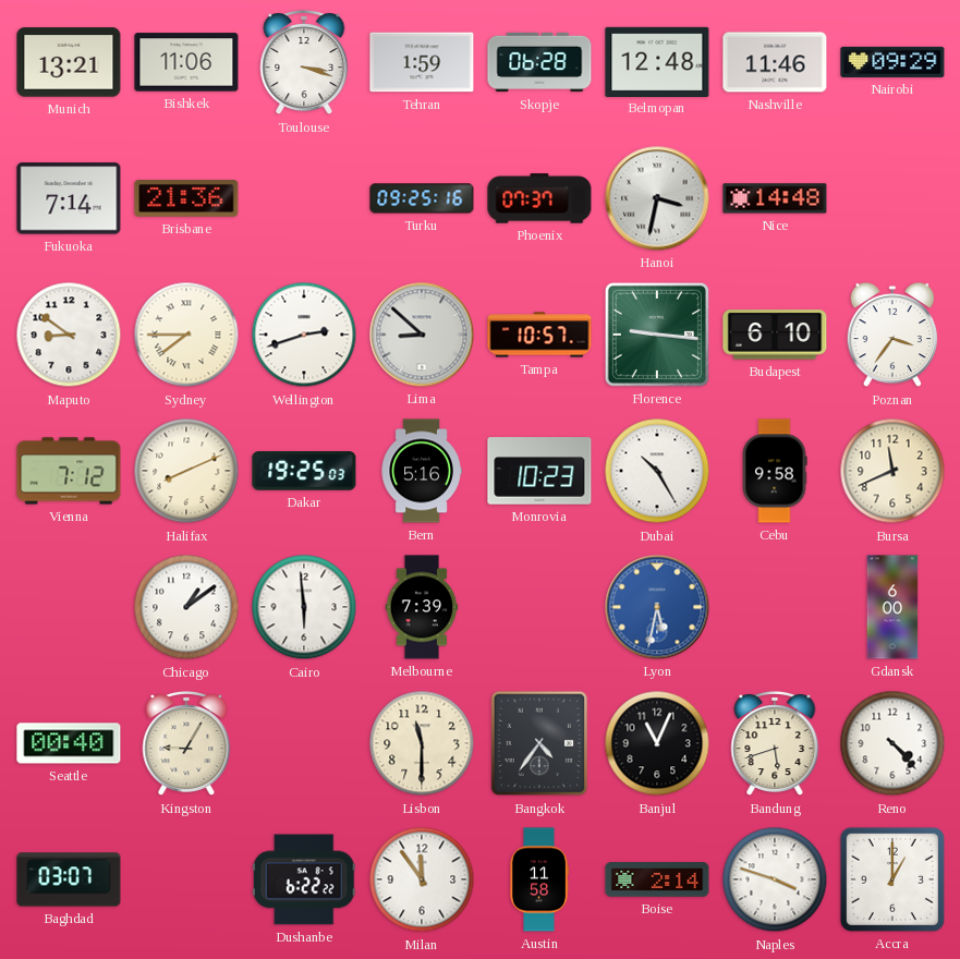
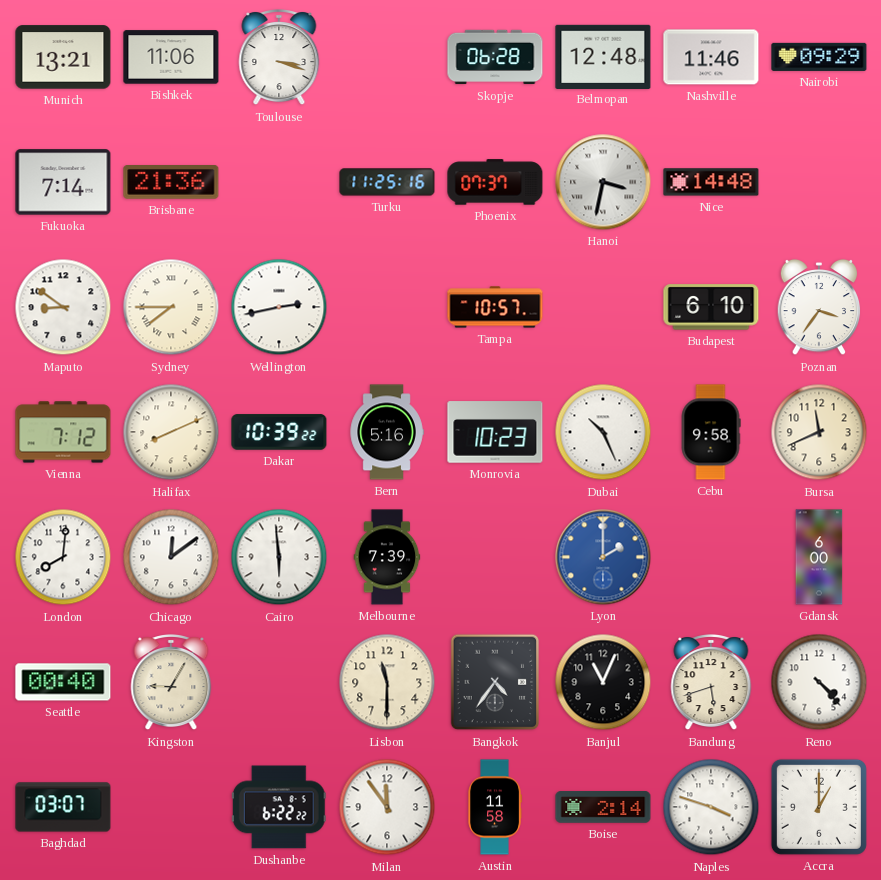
Tehran: 1:59 -> none
Turku: 09:25 -> 11:25
Wellington: 2:42 -> 2:43
Lima: 8:52 -> none
Florence: 9:16 -> none
Dakar: 19:25 -> 10:39
Dubai: 10:25 -> 10:26
London: none -> 8:01
Chicago: 1:09 -> 12:09
Lyon: 5:32 -> 2:00
